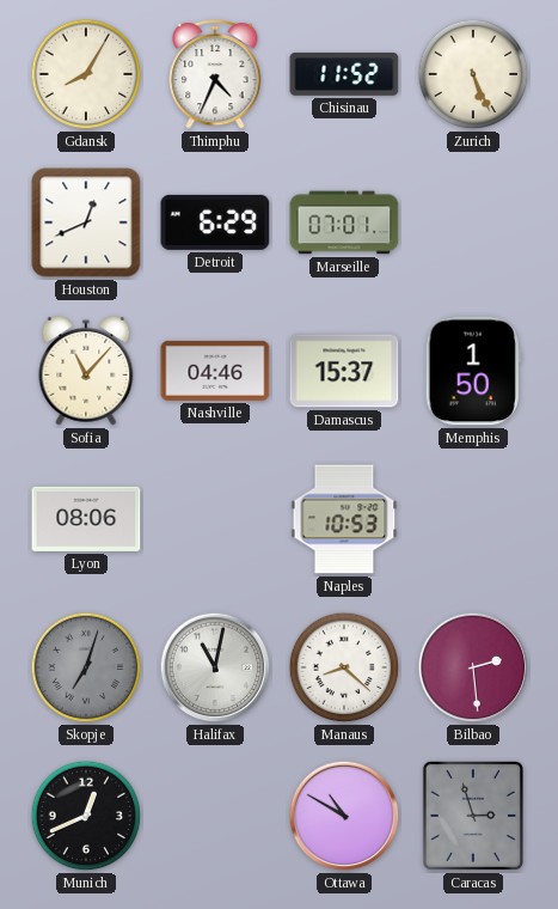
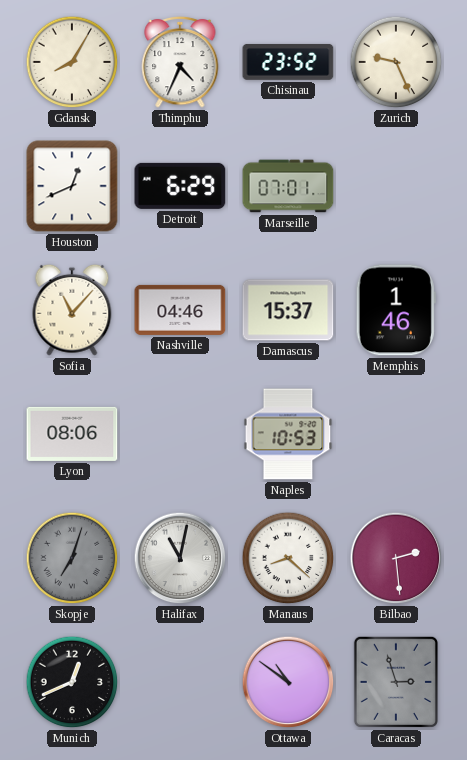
Chisinau: 11:52 -> 23:52
Zurich: 5:26 -> 9:26
Memphis: 1:50 -> 1:46
Ottawa: 10:50 -> 10:51
